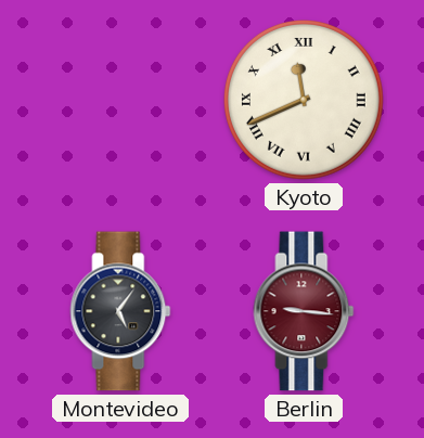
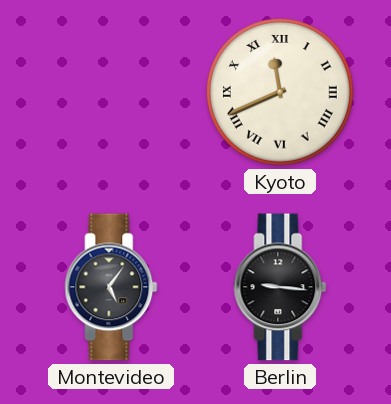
Berlin dial: burgundy -> black
